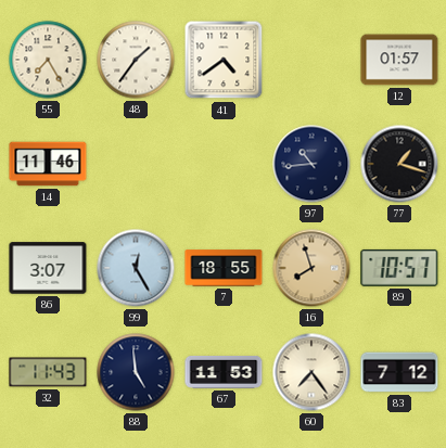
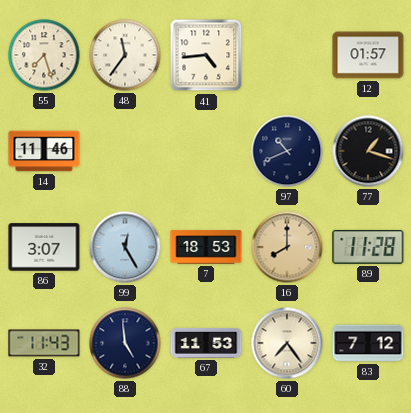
55: 7:25 -> 7:27
48: 1:36 -> 11:36
41: 4:39 -> 4:44
97: 10:44 -> 10:41
7: 18:55 -> 18:53
16: 7:57 -> 8:00
89: 10:57 -> 11:28
